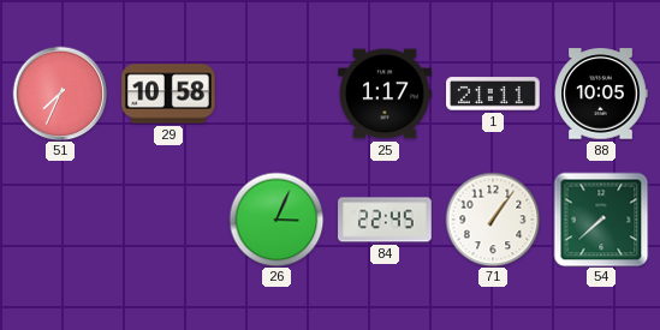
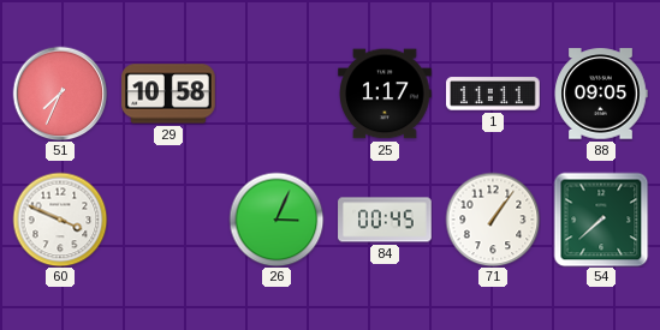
1: 21:11 -> 11:11
88: 10:05 -> 09:05
60: none -> 3:49
84: 22:45 -> 00:45
